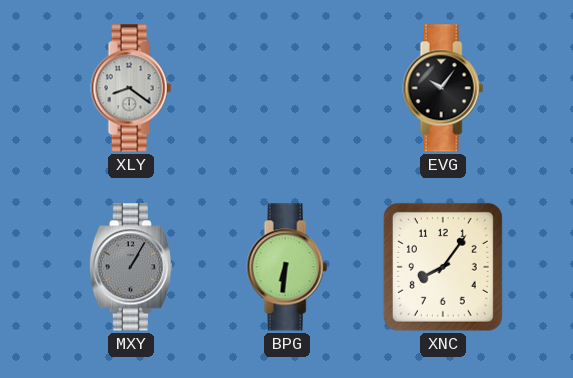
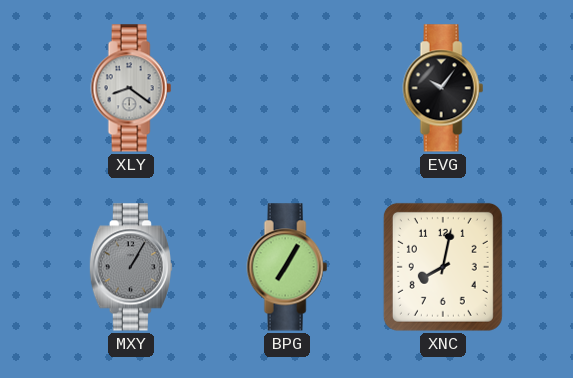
BPG: 6:31 -> 7:05
XNC: 8:06 -> 8:02
